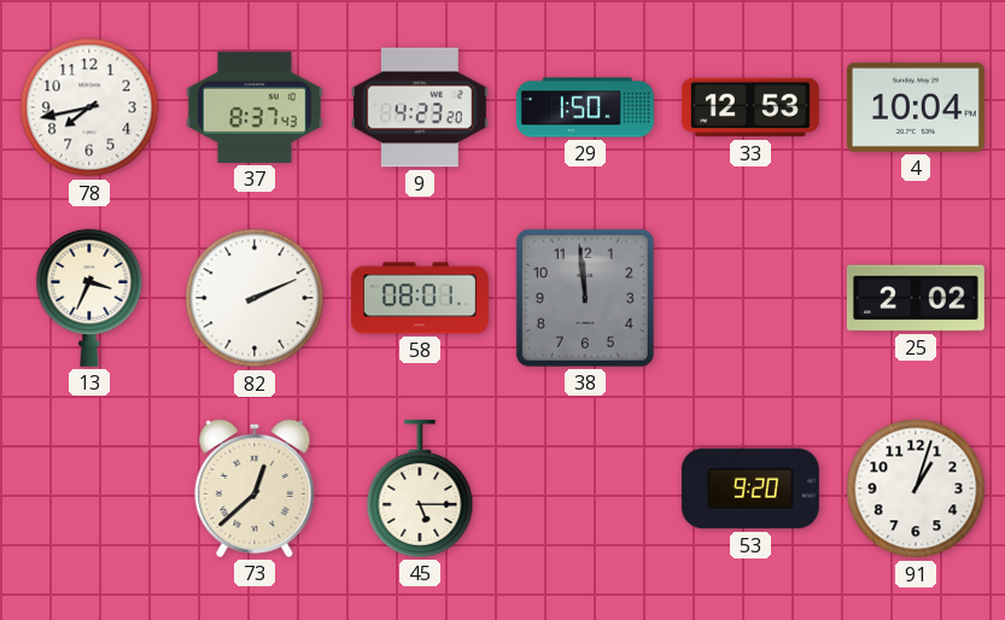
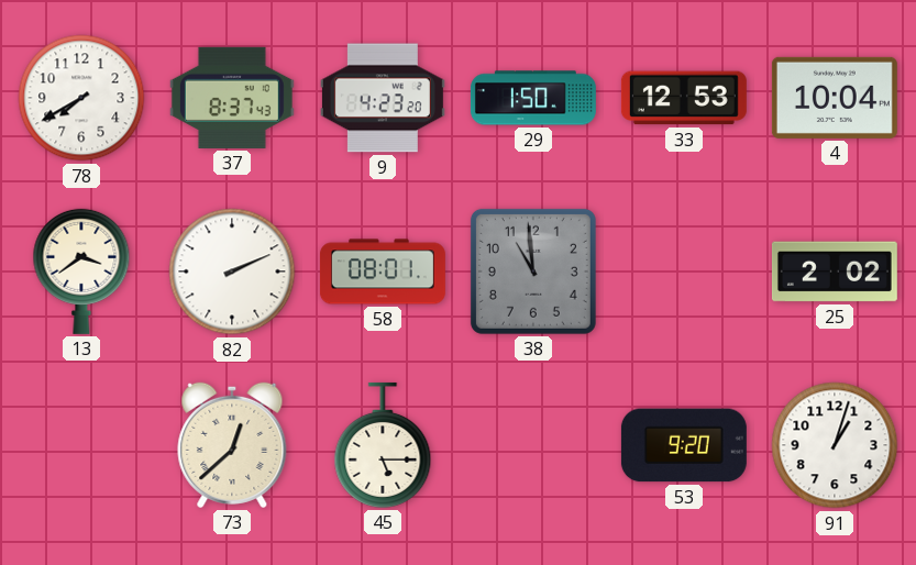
78: 7:43 -> 7:40
13: 3:34 -> 3:39
38: 11:59 -> 10:59
